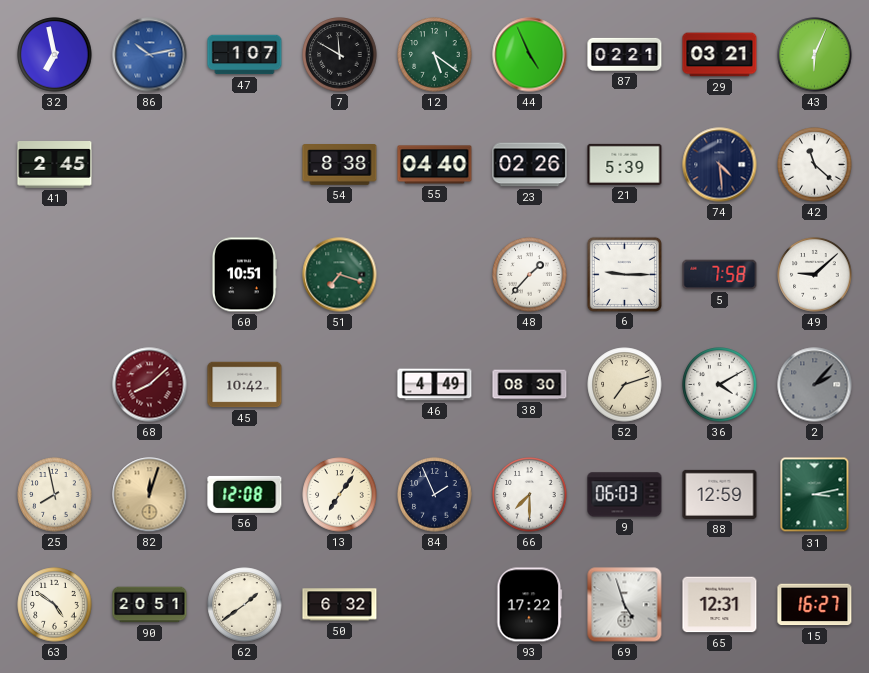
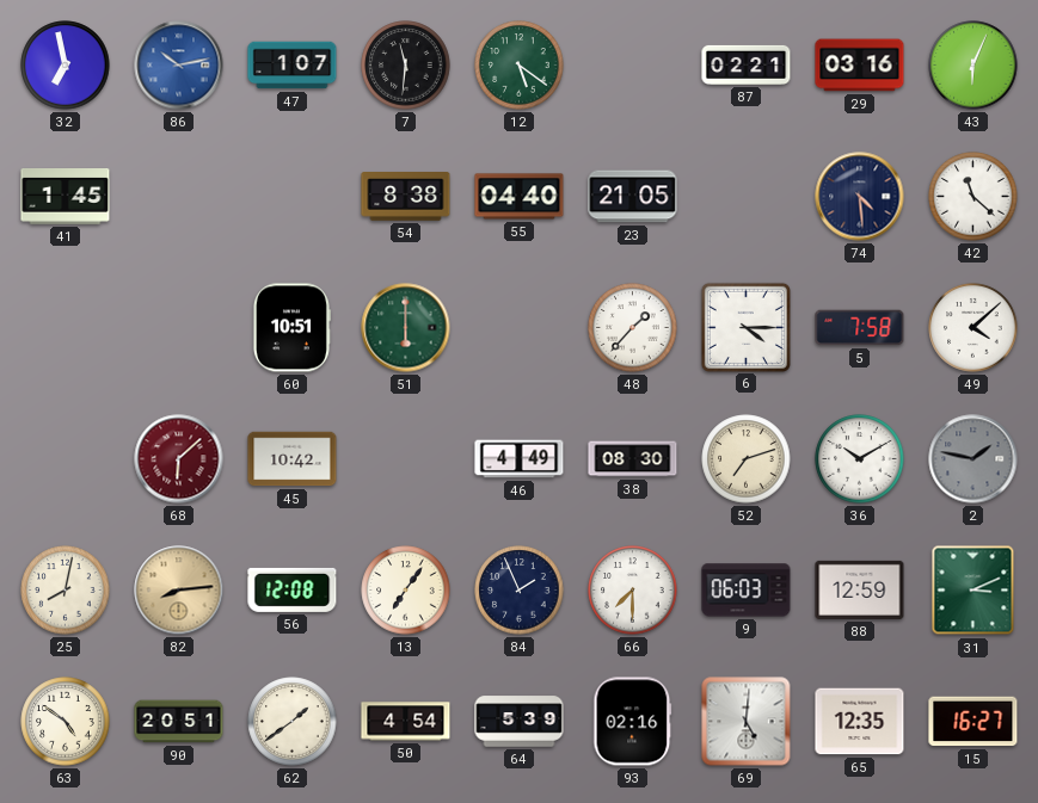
7: 11:50 -> 11:31
44: 4:56 -> none
29: 03:21 -> 03:16
41: 2:45 -> 1:45
23: 02:26 -> 21:05
21: 5:39 -> none
51: 7:18 -> 6:00
6: 9:15 -> 4:15
49: 9:08 -> 4:08
68: 8:08 -> 6:08
36: 4:10 -> 10:10
2: 2:07 -> 1:47
25: 7:58 -> 8:02
82: 12:03 -> 8:14
31: 3:13 -> 3:11
50: 6:32 -> 4:54
64: none -> 5:39
93: 17:22 -> 02:16
69: 4:57 -> 5:01
65: 12:31 -> 12:35
